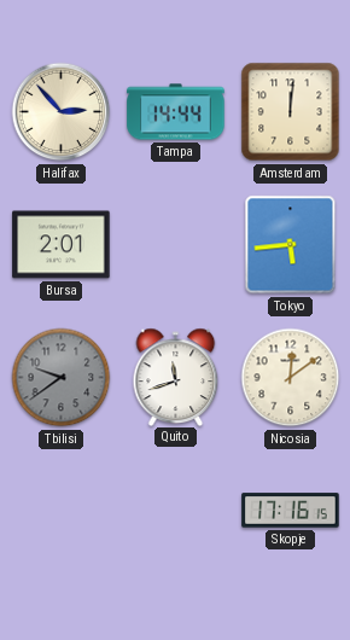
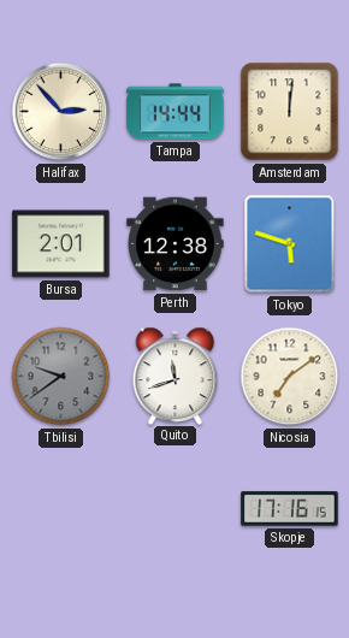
Perth: none -> 12:38
Tokyo: 5:44 -> 5:48
Nicosia: 12:09 -> 7:09
